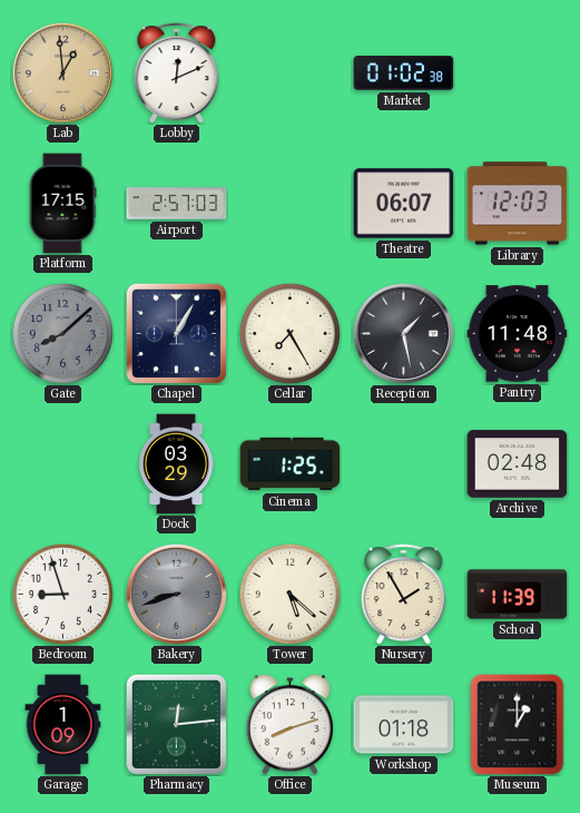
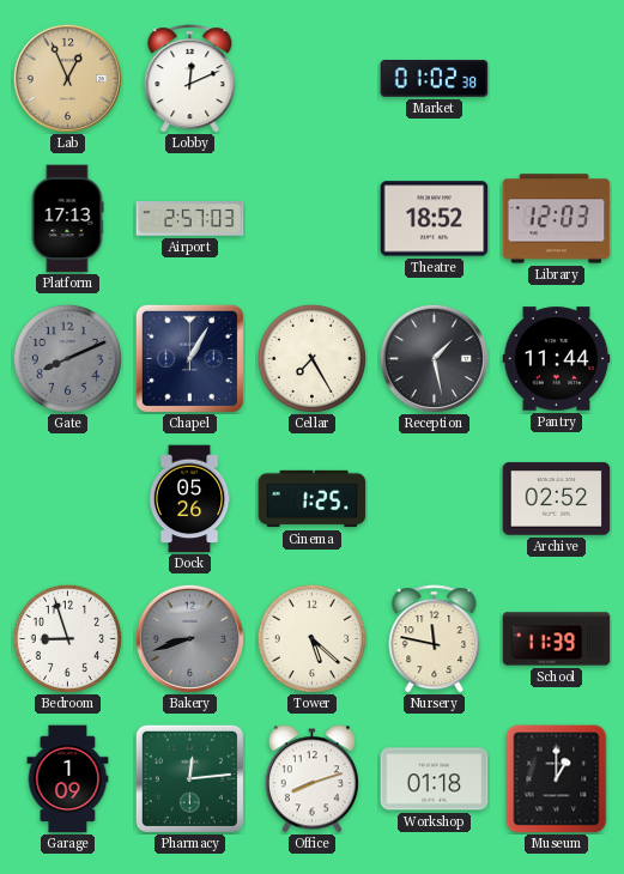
Lab: 12:59 -> 12:56
Platform: 17:15 -> 17:13
Theatre: 06:07 -> 18:52
Gate: 8:08 -> 8:11
Pantry: 11:48 -> 11:44
Dock: 03:29 -> 05:26
Archive: 02:48 -> 02:52
Nursery: 1:55 -> 11:47
